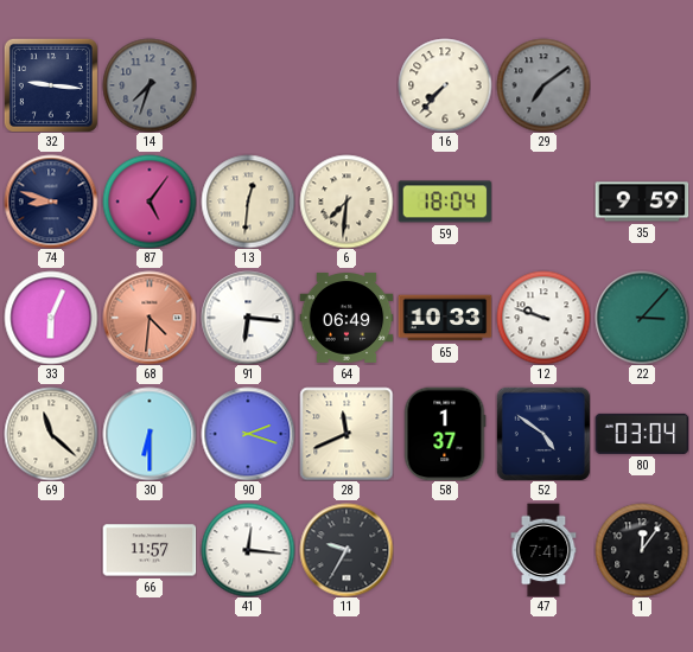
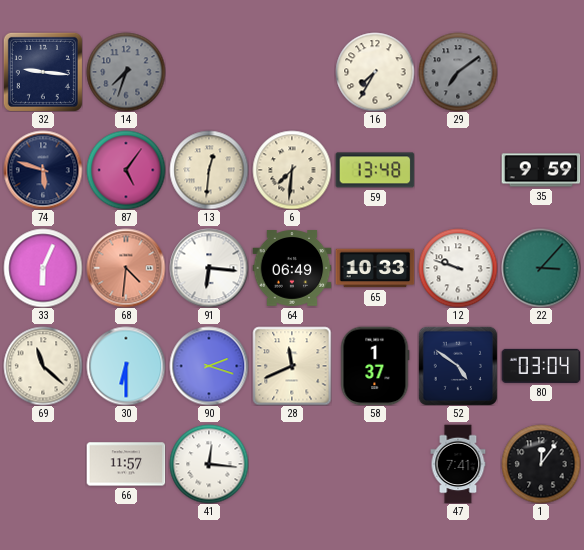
16: 7:37 -> 7:35
74: 8:48 -> 5:48
59: 18:04 -> 13:48
11: 9:35 -> none
